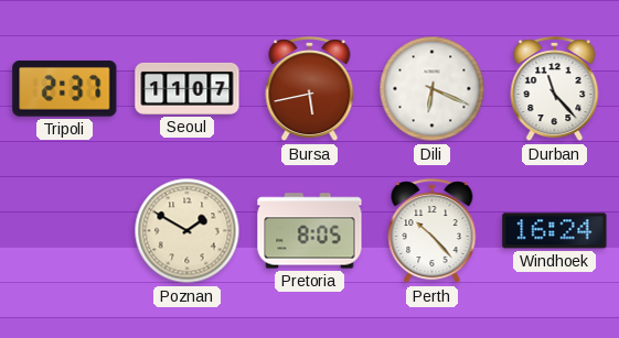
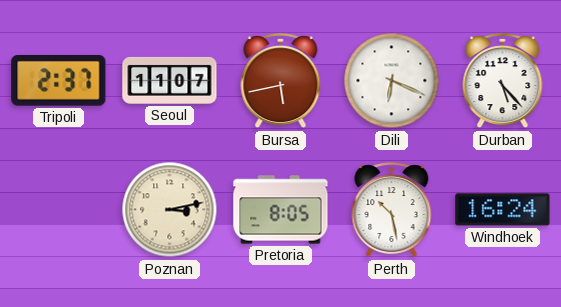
Durban: 11:23 -> 5:23
Poznan: 1:50 -> 3:13
Perth: 10:23 -> 10:28
